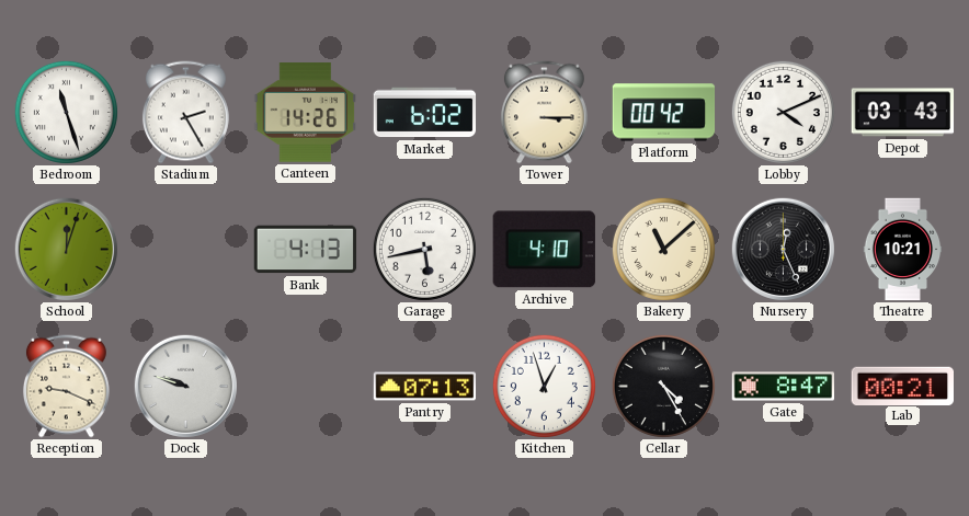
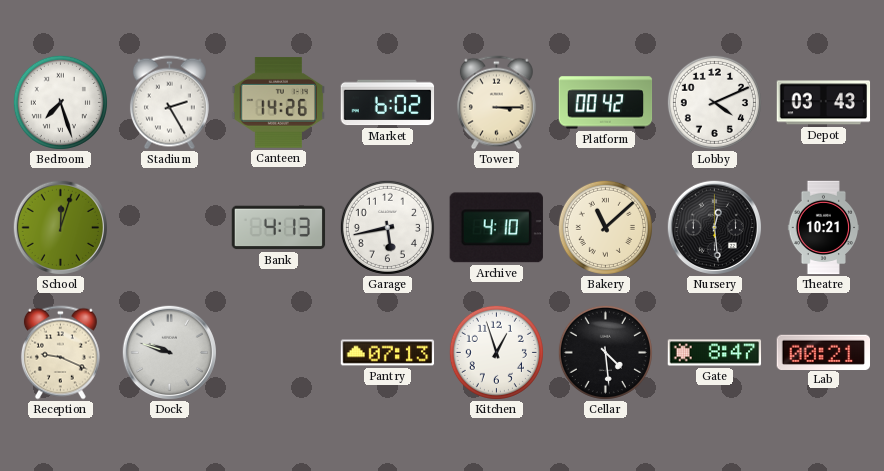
Bedroom: 11:27 -> 7:27
Nursery: 12:26 -> 12:29
Cellar: 4:25 -> 4:29
